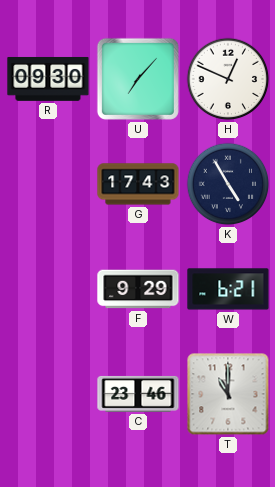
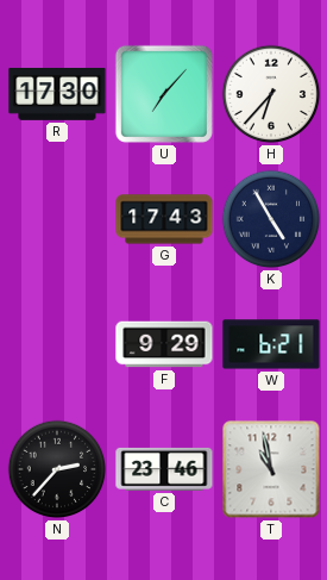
R: 09:30 -> 17:30
H: 12:49 -> 6:37
N: none -> 2:37
T: 11:00 -> 10:58
